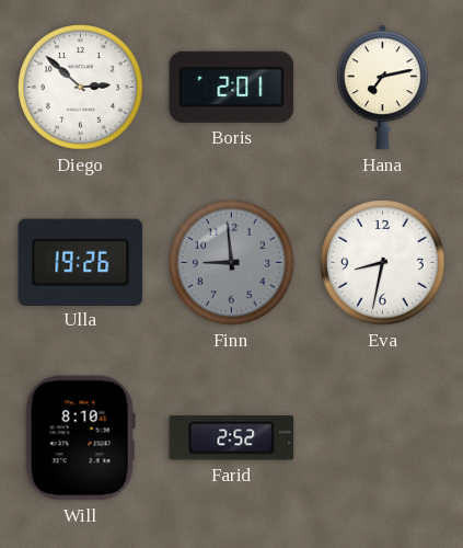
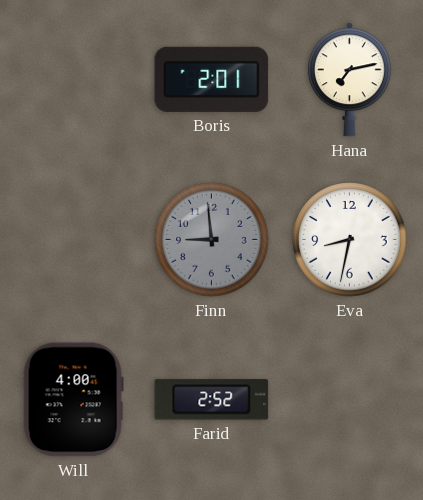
Diego: 2:52 -> none
Ulla: 19:26 -> none
Will: 8:10 -> 4:00
